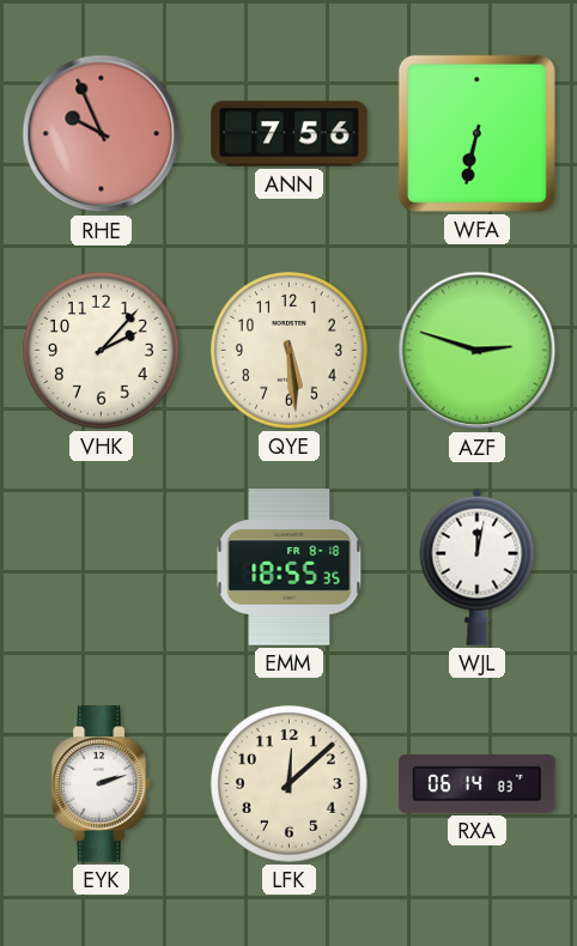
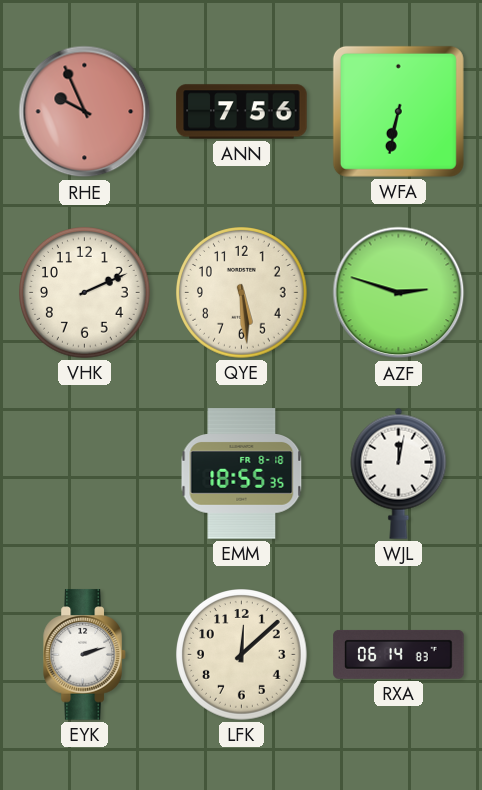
VHK: 2:07 -> 2:11
